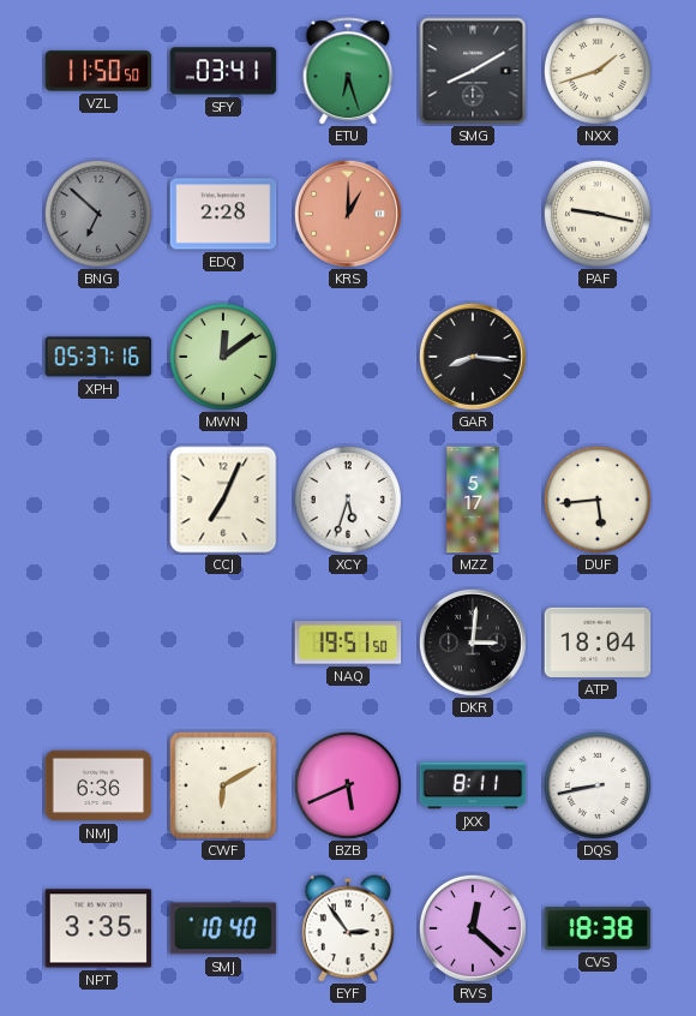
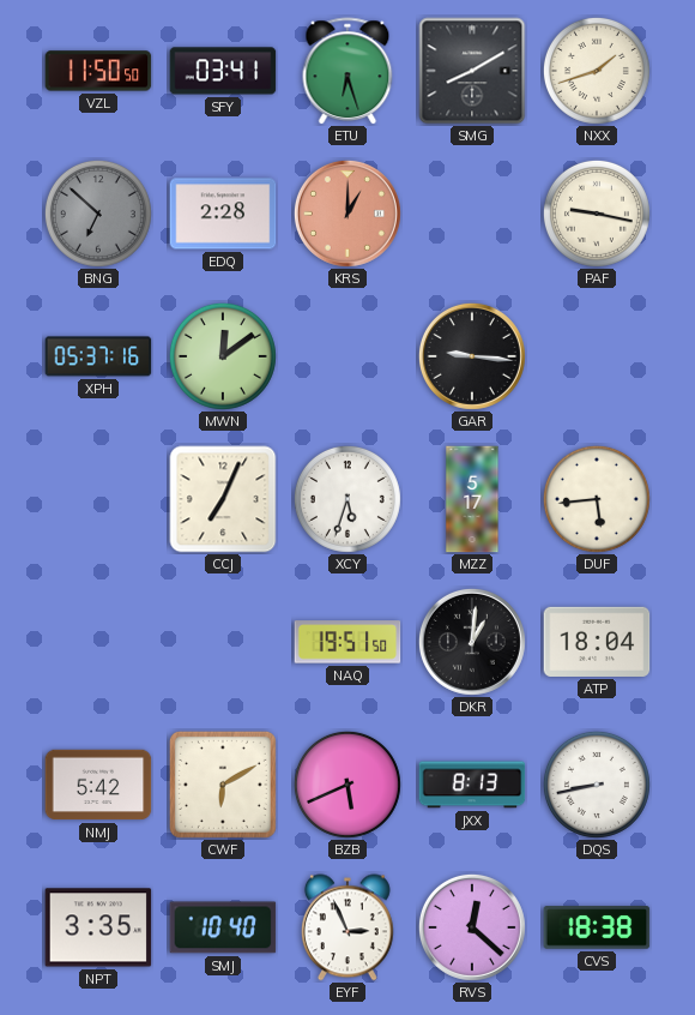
GAR: 8:16 -> 9:16
DKR: 3:01 -> 1:01
NMJ: 6:36 -> 5:42
JXX: 8:11 -> 8:13
EYF: 2:54 -> 2:56
